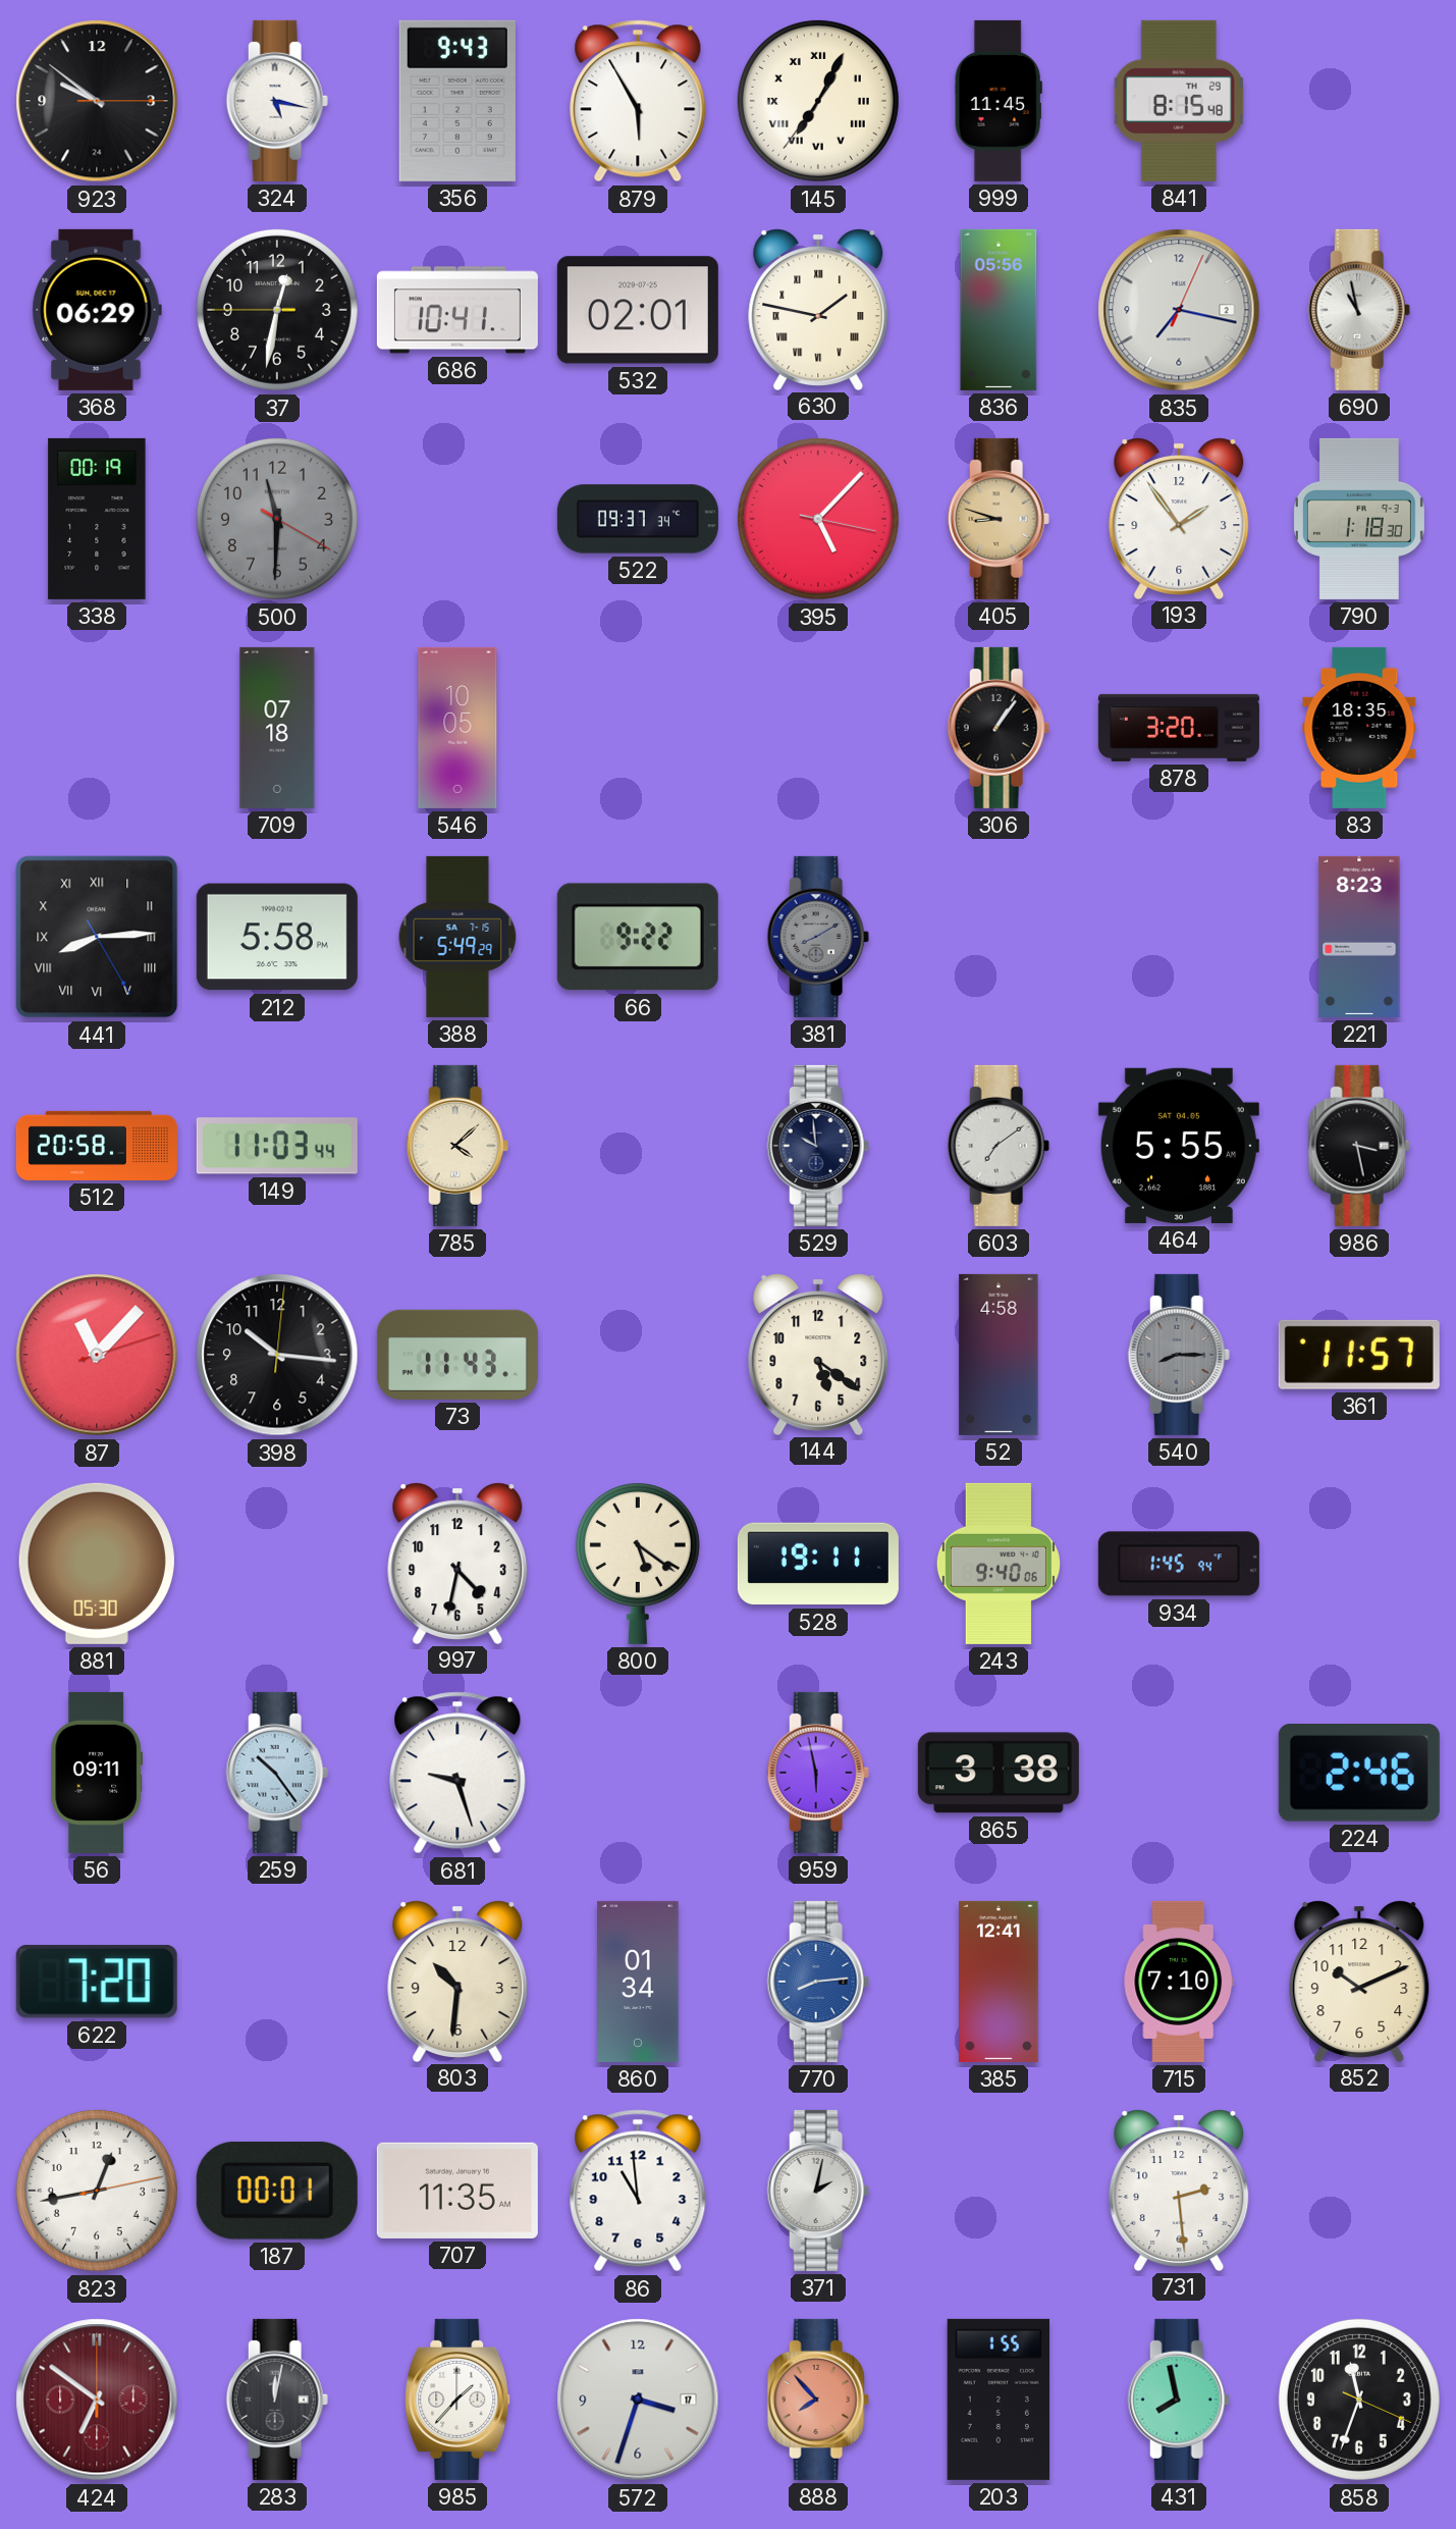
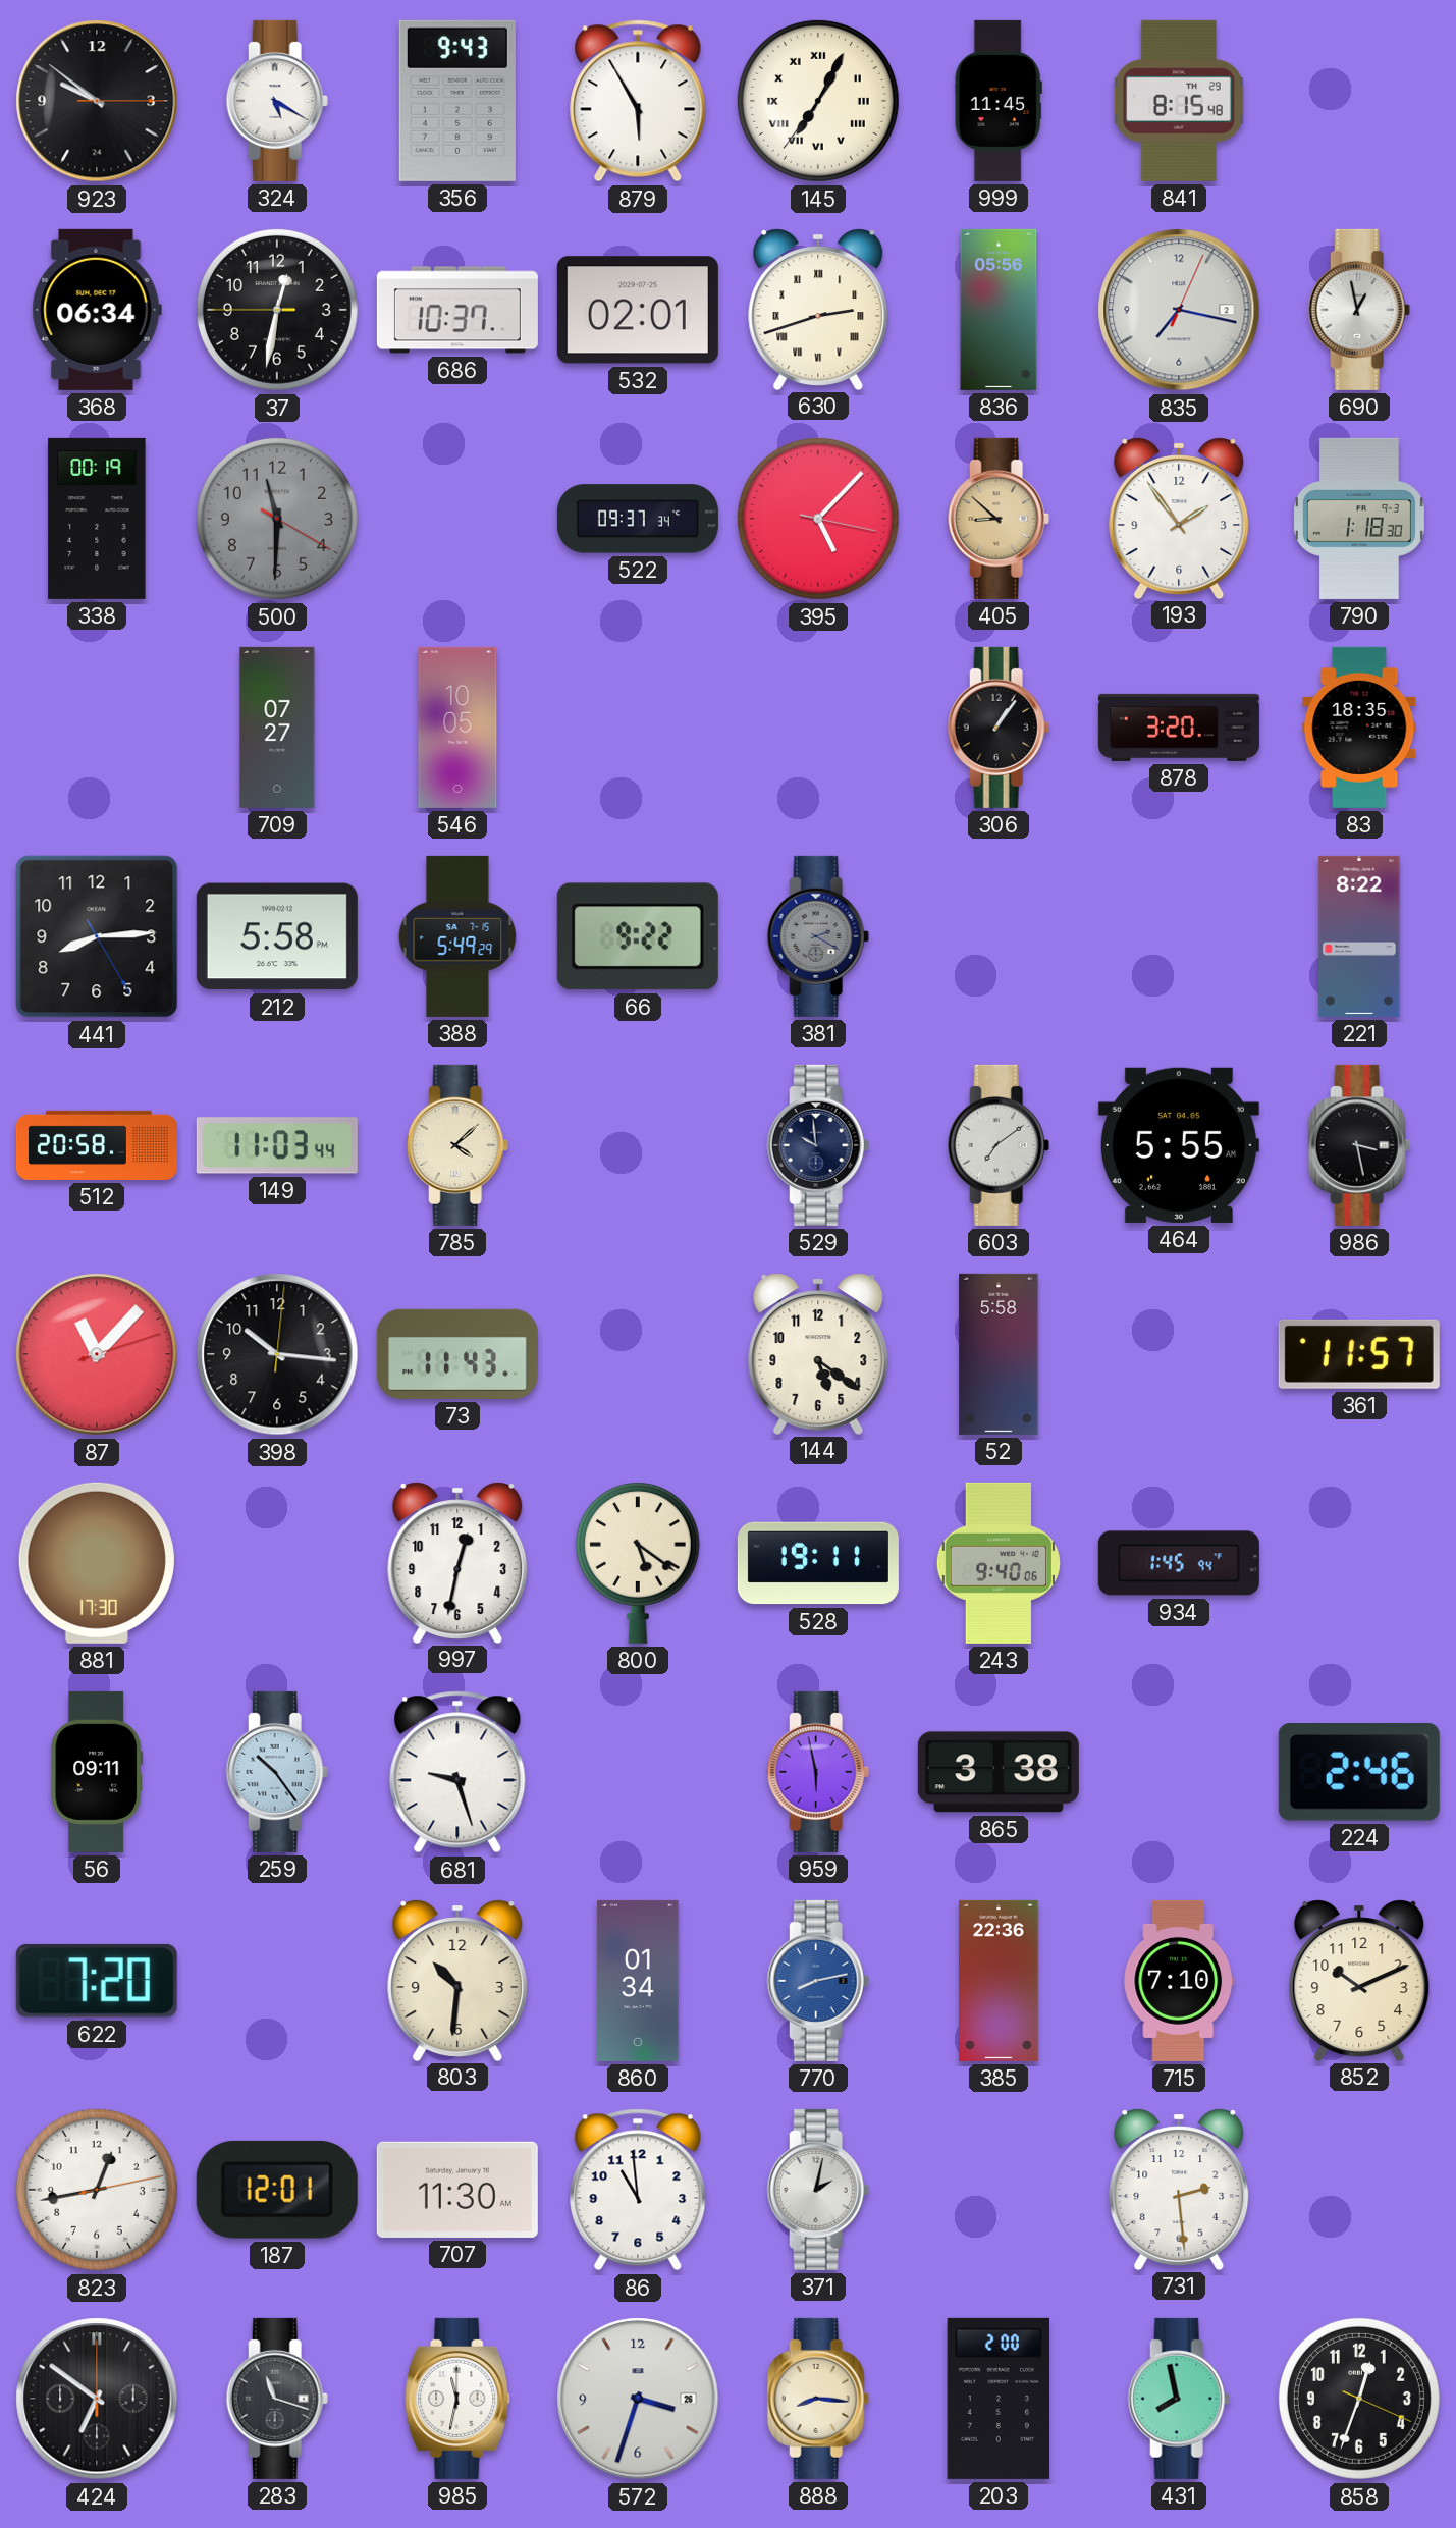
324: 5:17 -> 5:20
368: 06:29 -> 06:34
686: 10:41 -> 10:37
630: 1:47 -> 2:42
690: 10:58 -> 12:58
405: 8:48 -> 8:52
709: 07:18 -> 07:27
441 numerals: Roman -> Arabic
381: 8:10 -> 2:20
221: 8:23 -> 8:22
52: 4:58 -> 5:58
540: 8:15 -> none
881: 05:30 -> 17:30
997: 4:32 -> 12:32
770: 8:14 -> 8:13
385: 12:41 -> 22:36
187: 00:01 -> 12:01
707: 11:35 -> 11:30
424 dial: burgundy -> black
283: 12:02 -> 11:18
985: 1:37 -> 11:32
572 date: 17 -> 26
888: 7:53 -> 8:16
888 dial: salmon -> cream
203: 1:55 -> 2:00
858: 11:33 -> 12:33
